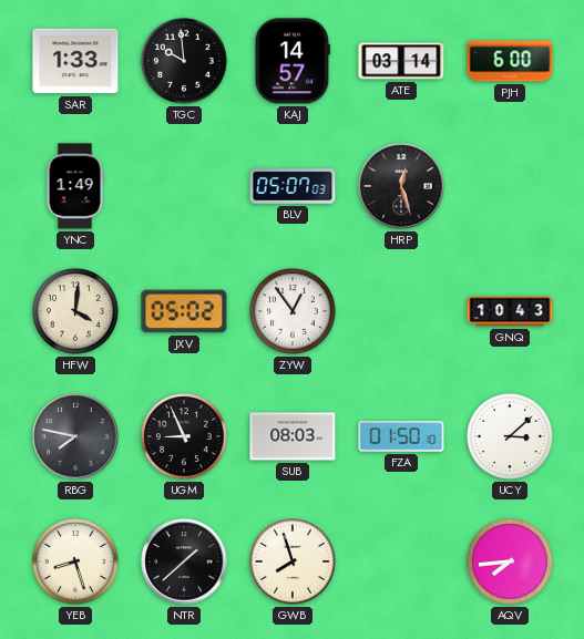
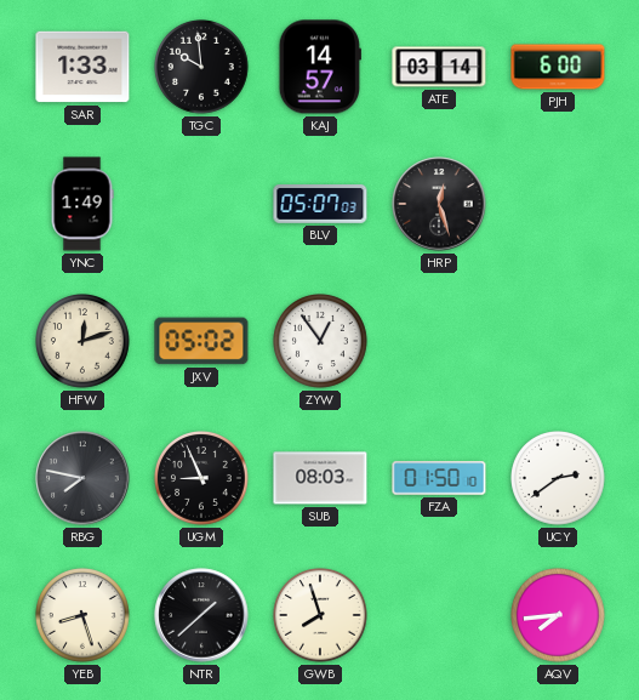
HFW: 4:01 -> 12:12
GNQ: 10:43 -> none
UCY: 3:08 -> 2:39
